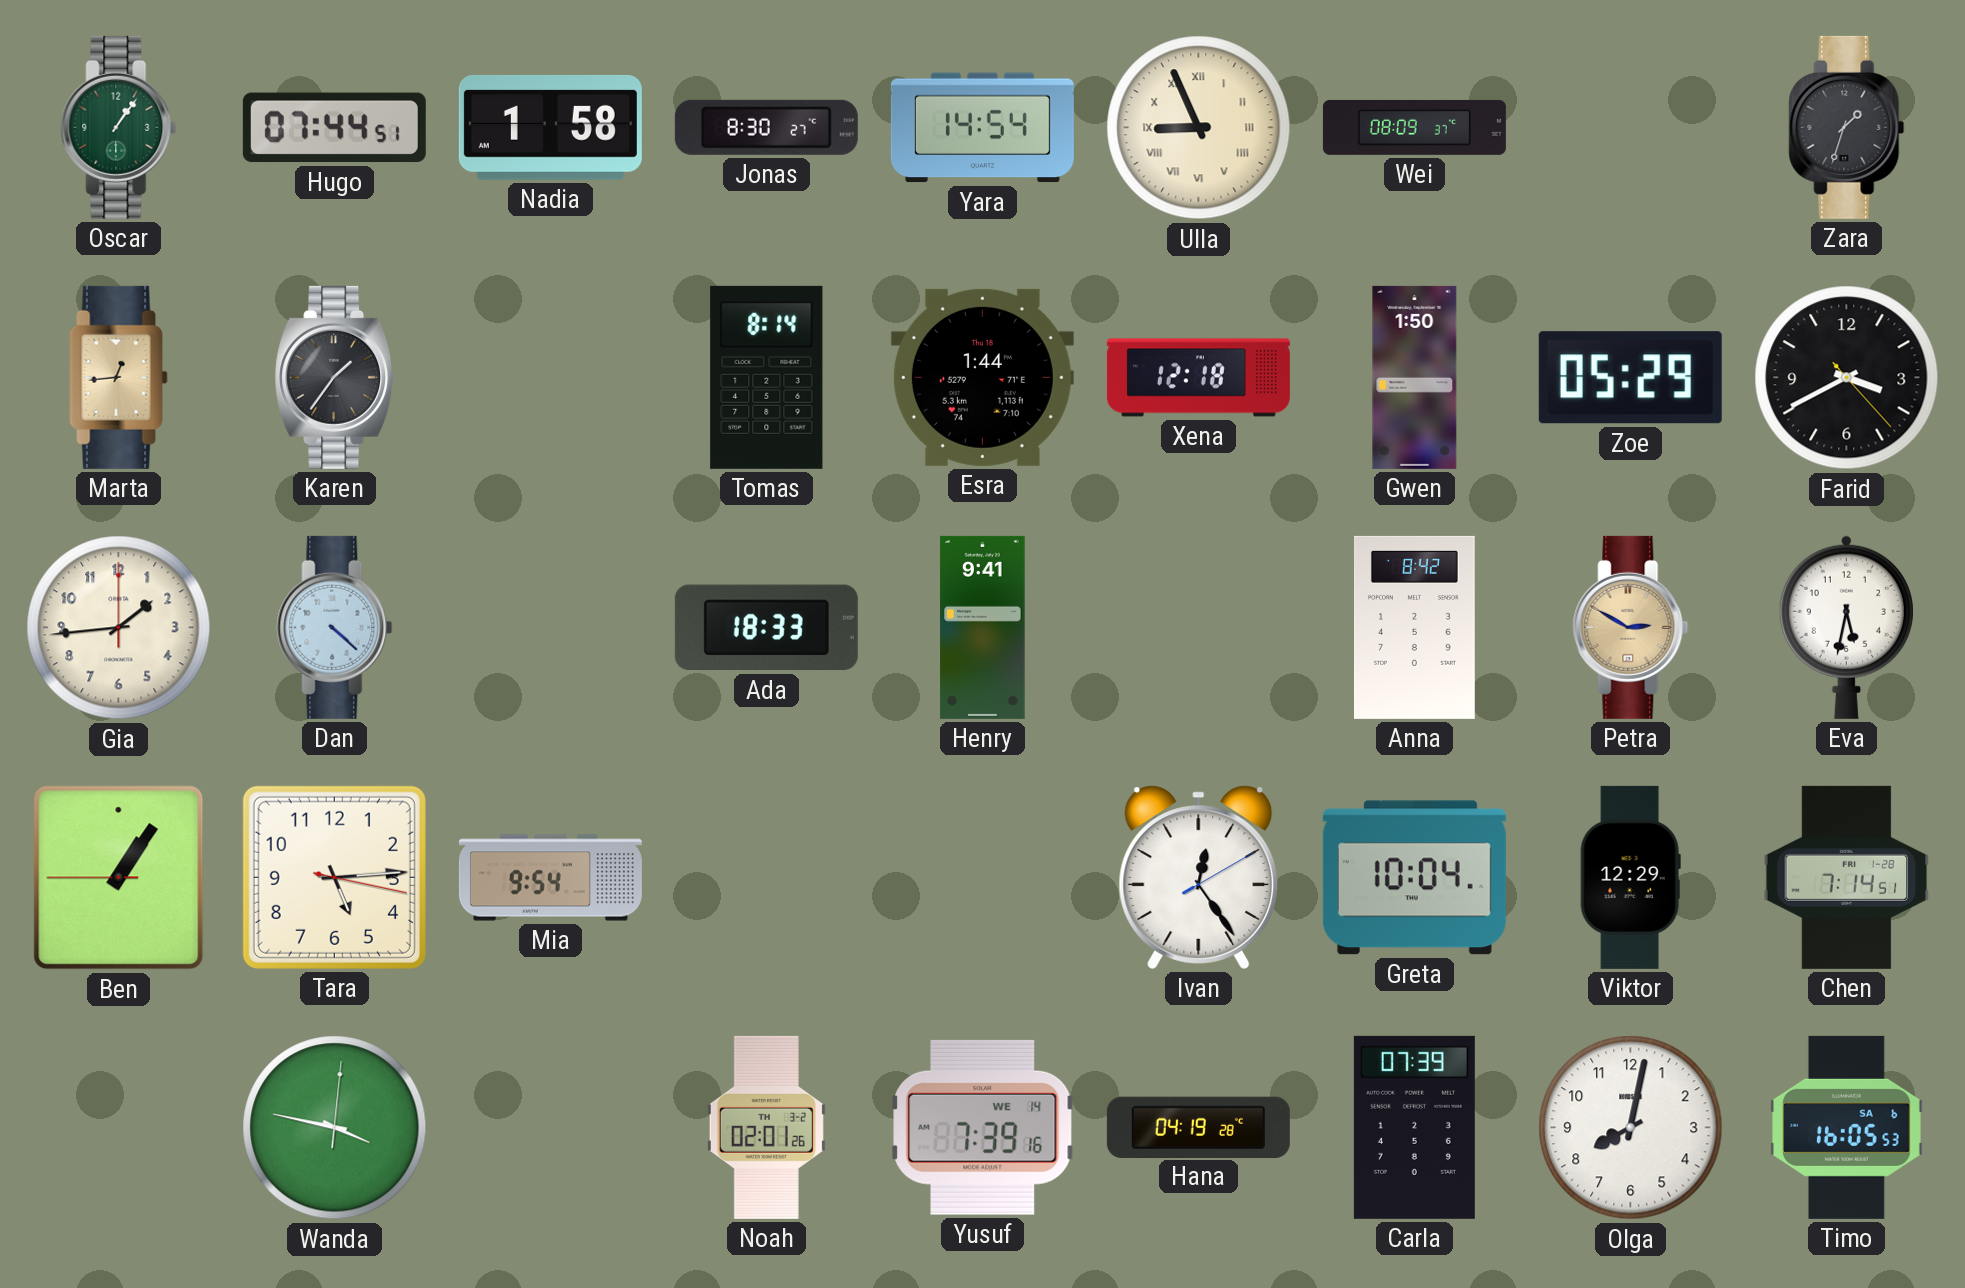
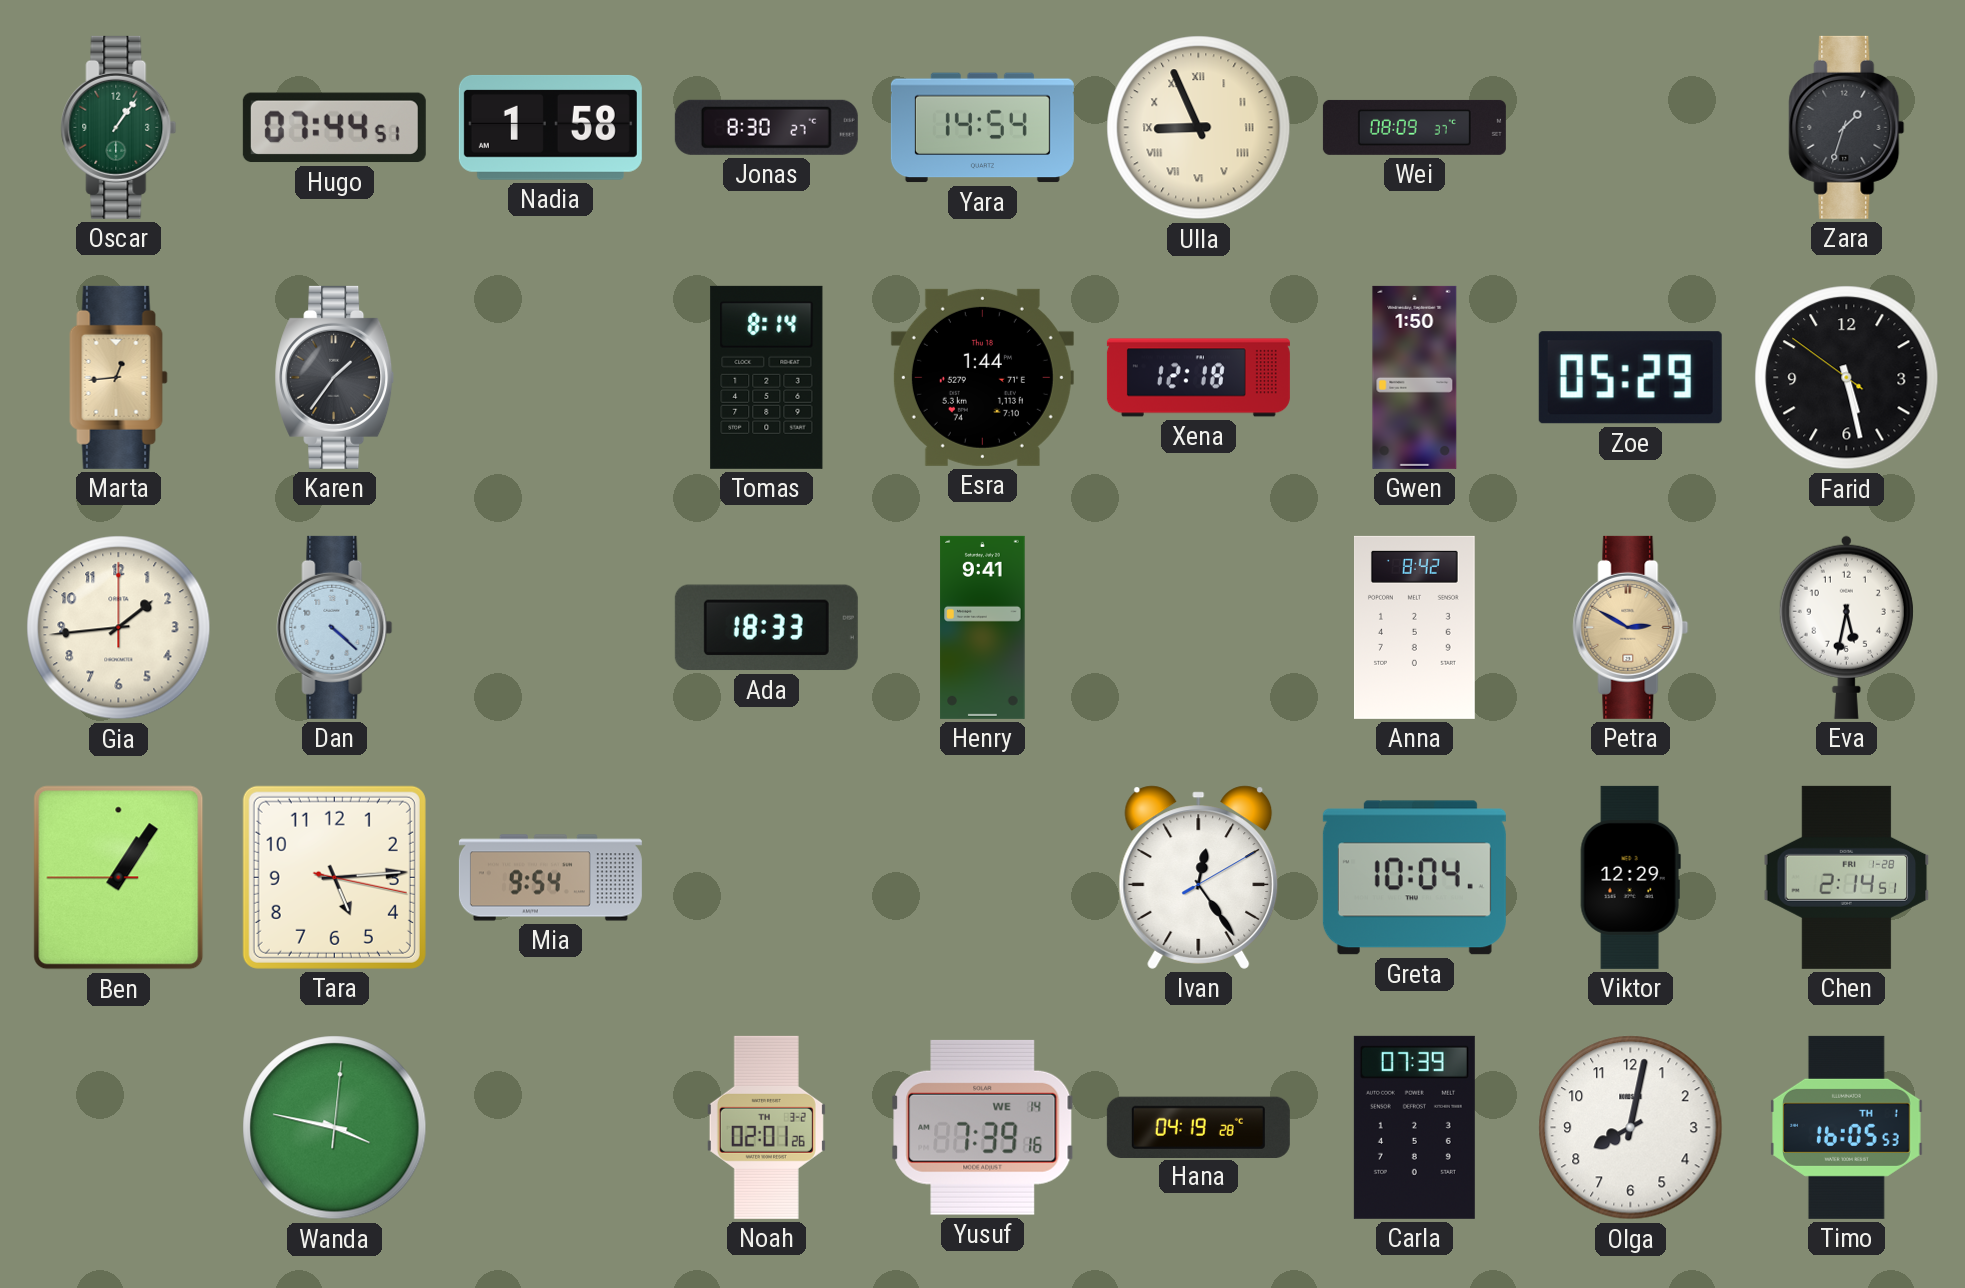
Farid: 3:40 -> 5:27
Chen: 7:14 -> 2:14
Timo date: SA 6 -> TH 1
